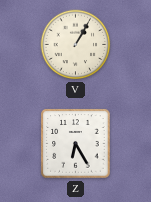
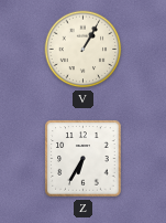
Z: 6:25 -> 6:35
